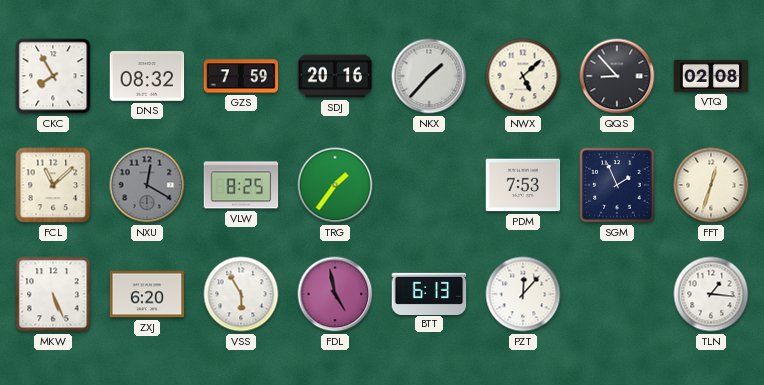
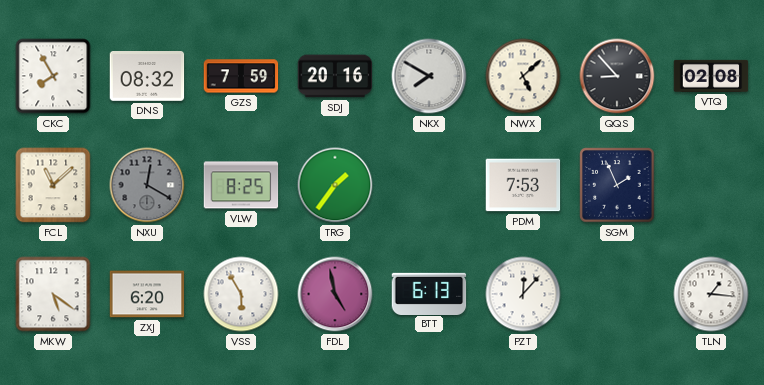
NKX: 1:37 -> 7:50
FFT: 12:33 -> none
MKW: 5:26 -> 5:21
